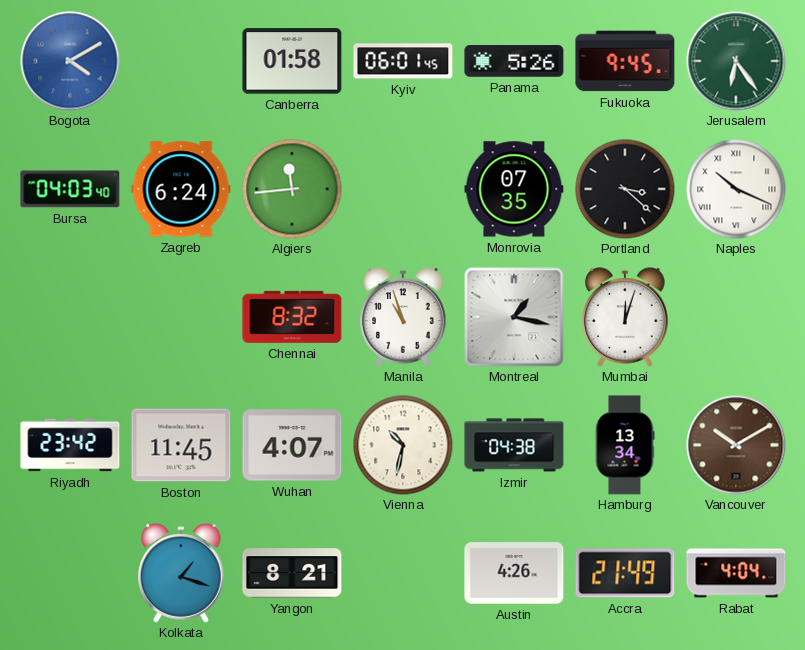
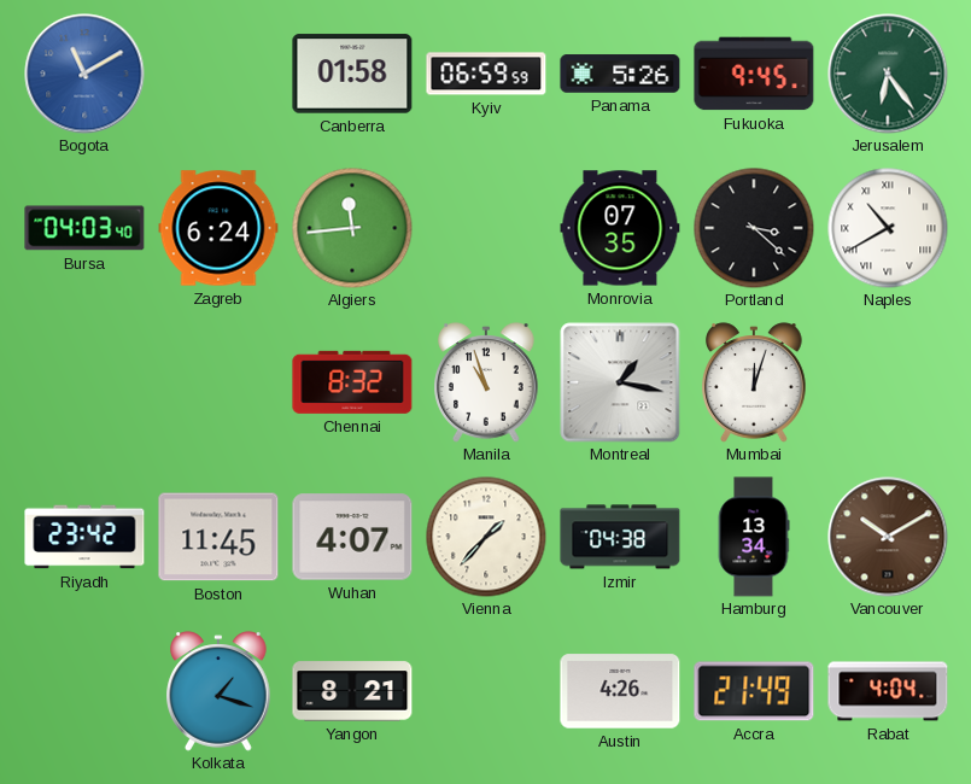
Bogota: 4:10 -> 11:10
Kyiv: 06:01 -> 06:59
Naples: 10:19 -> 10:40
Vienna: 10:32 -> 1:37
